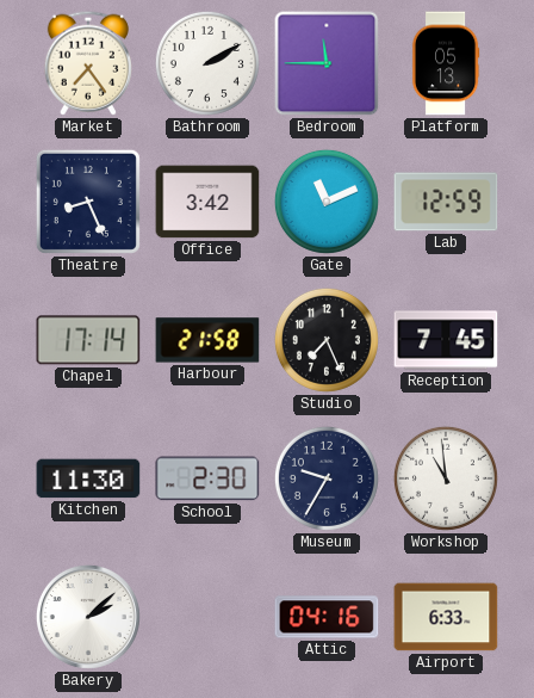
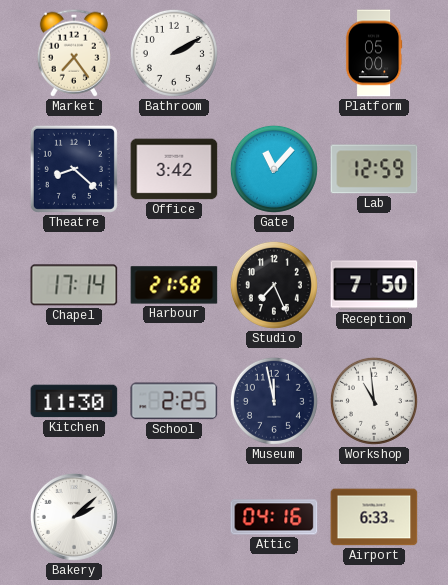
Bedroom: 11:45 -> none
Platform: 05:13 -> 05:00
Theatre: 8:26 -> 8:22
Gate: 11:11 -> 11:07
Reception: 7:45 -> 7:50
School: 2:30 -> 2:25
Museum: 9:35 -> 11:58
